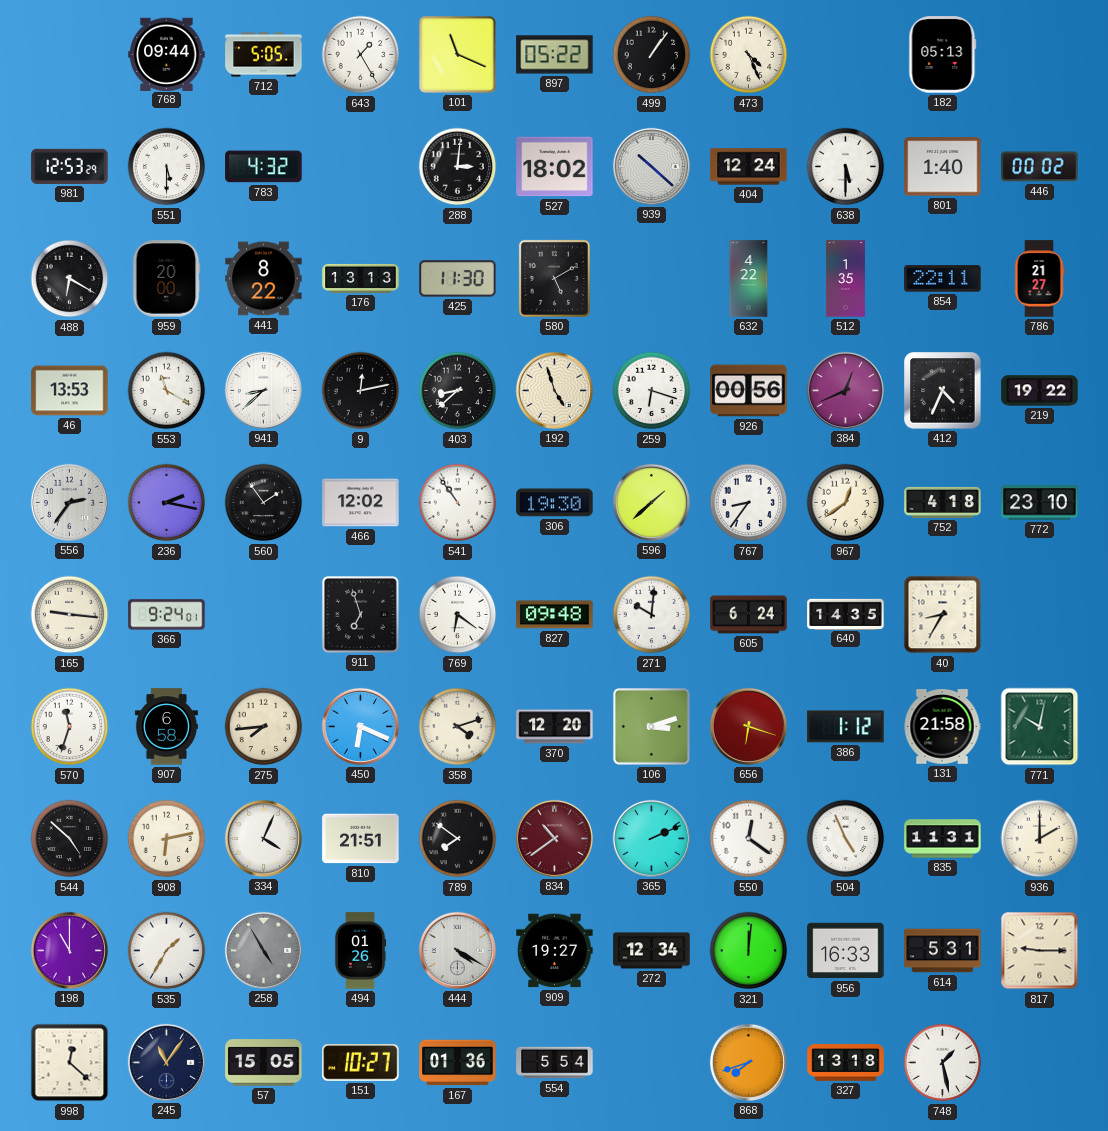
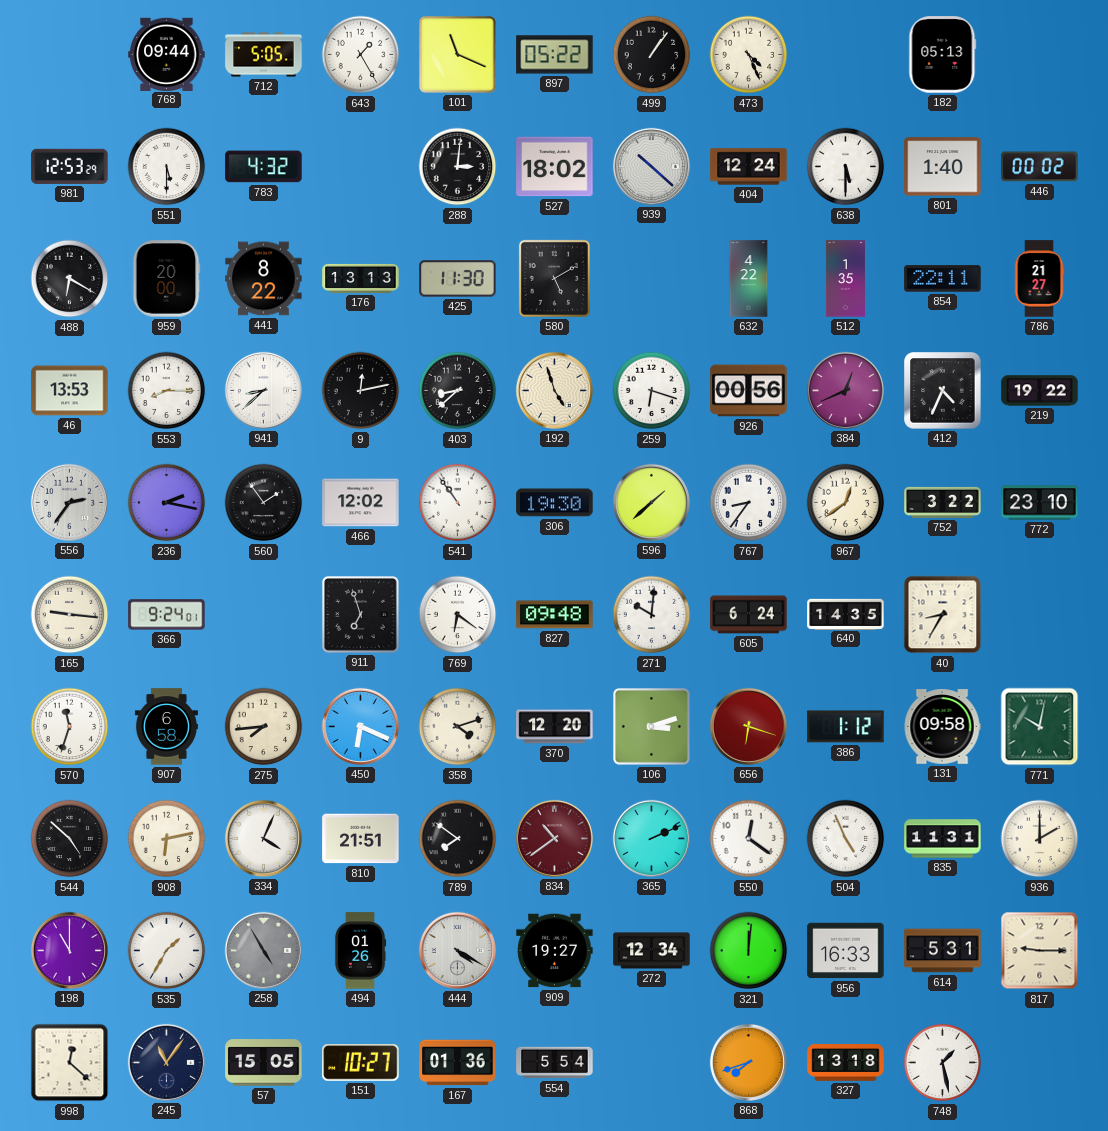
553: 11:20 -> 8:15
752: 4:18 -> 3:22
131: 21:58 -> 09:58
